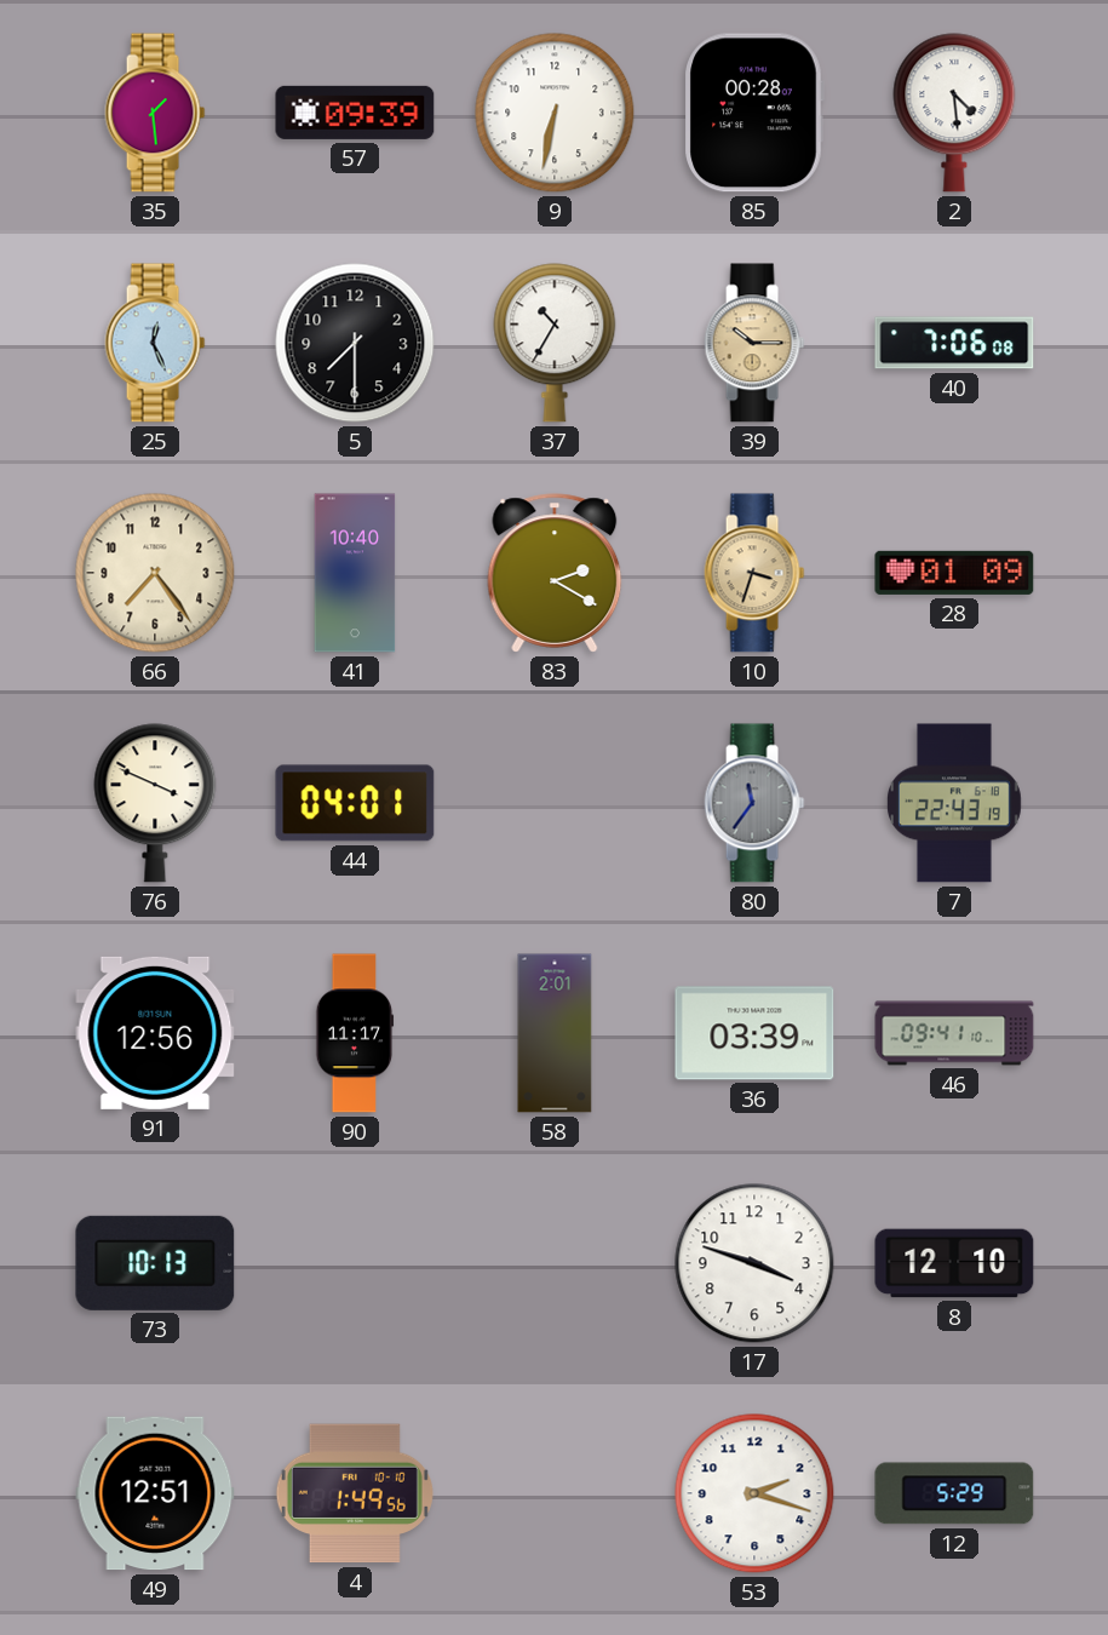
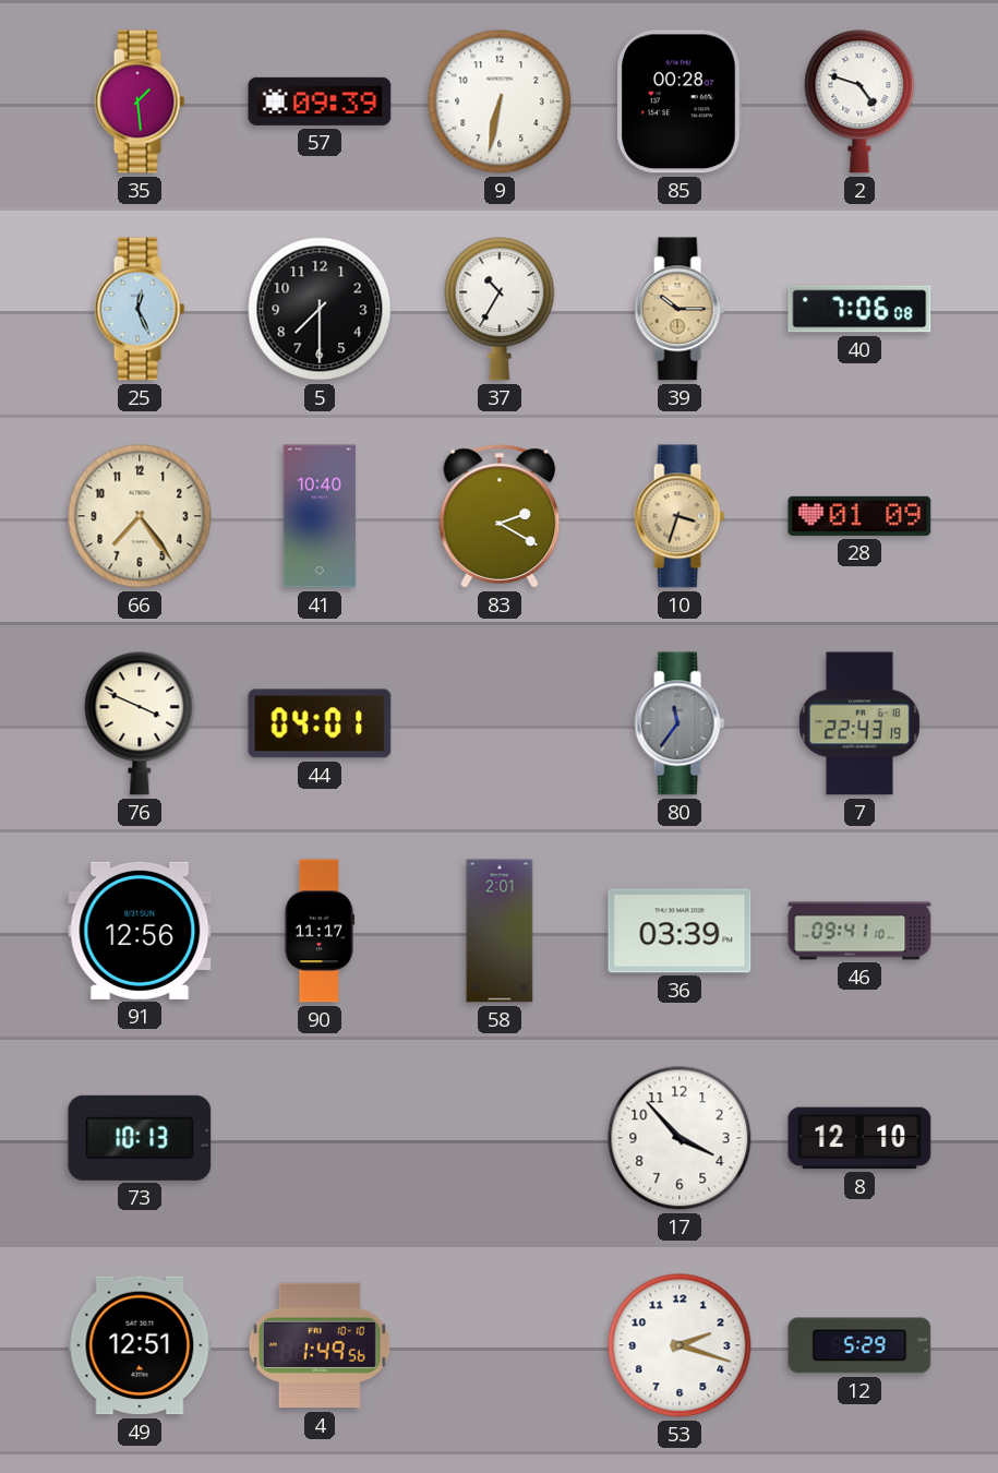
2: 4:29 -> 4:48
17: 3:48 -> 3:53
